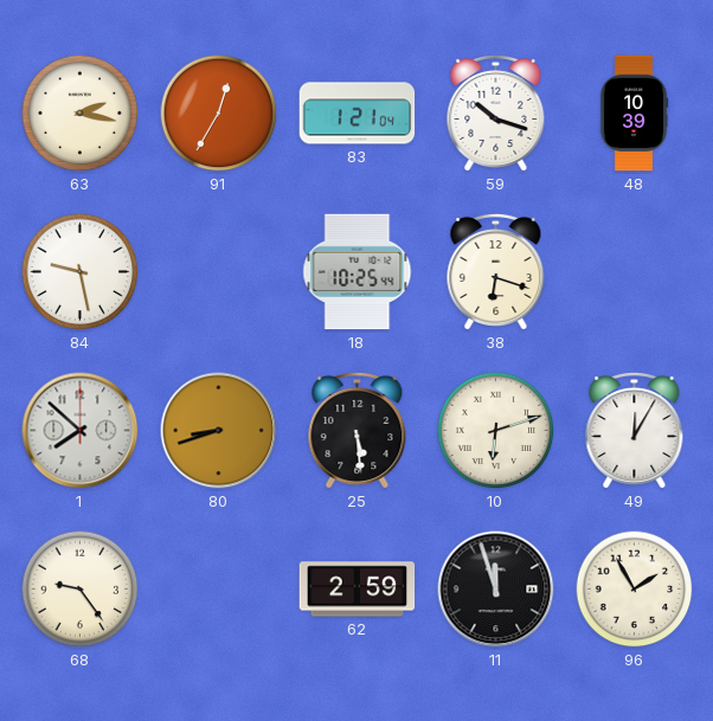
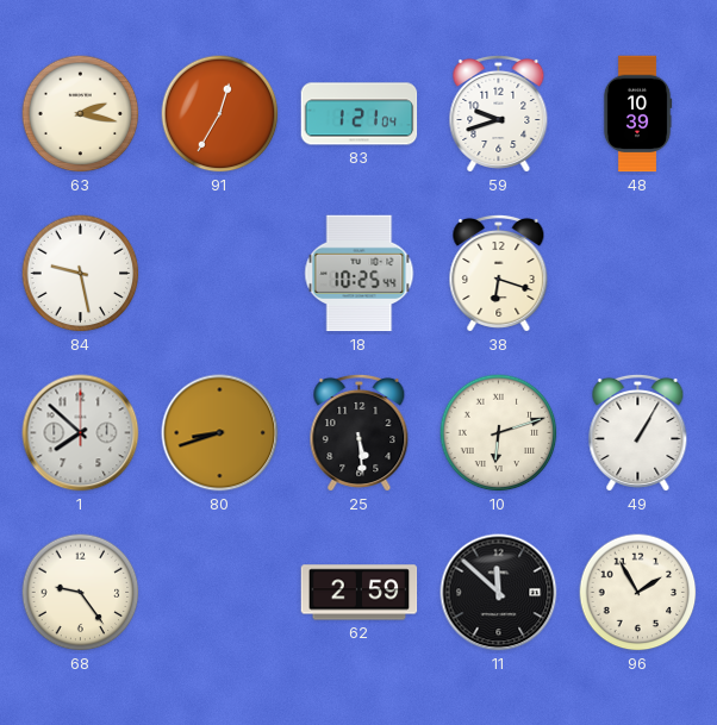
59: 10:18 -> 9:42
49: 12:05 -> 1:05
11: 11:57 -> 11:52
